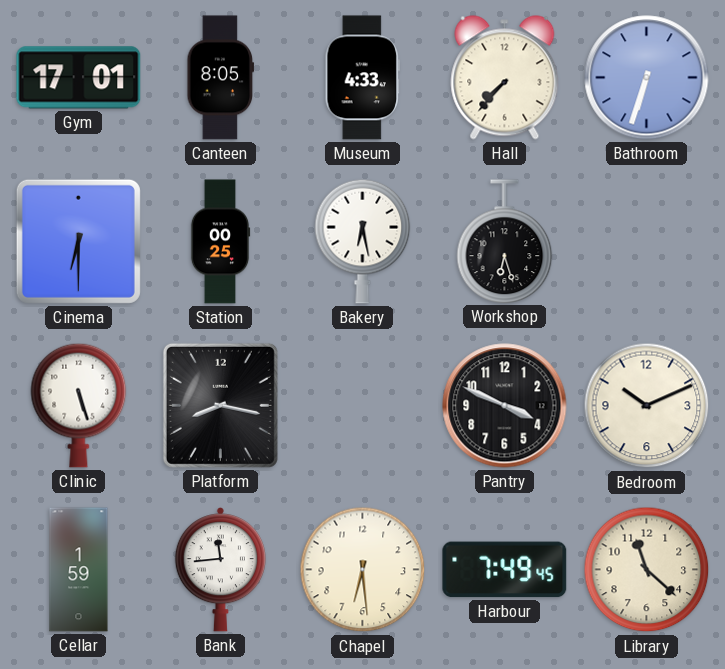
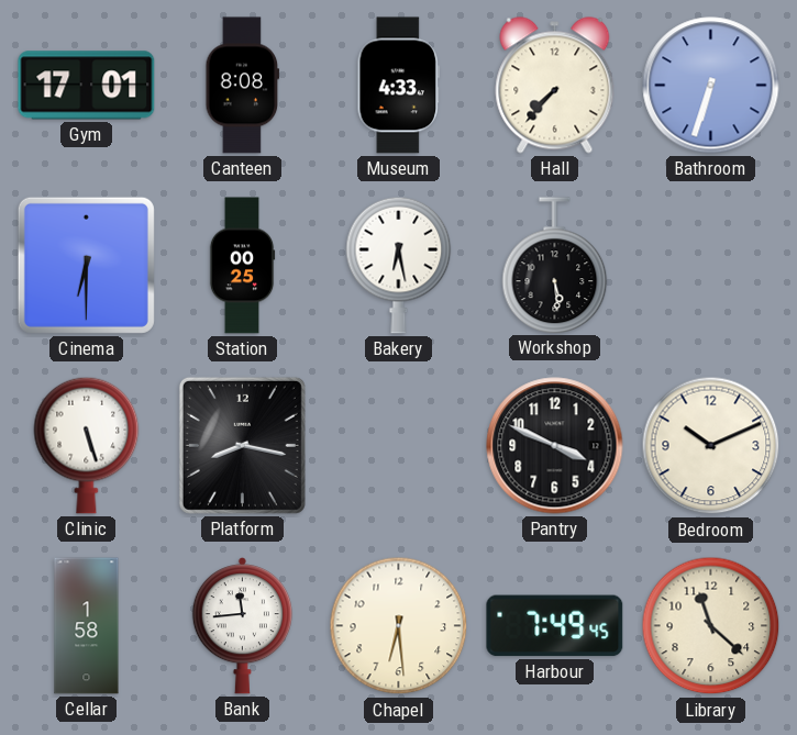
Canteen: 8:05 -> 8:08
Workshop: 6:27 -> 5:29
Cellar: 1:59 -> 1:58
